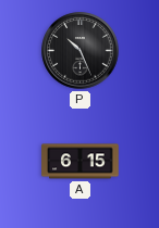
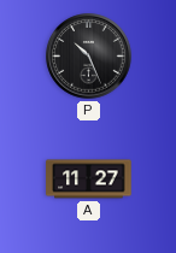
A: 6:15 -> 11:27
